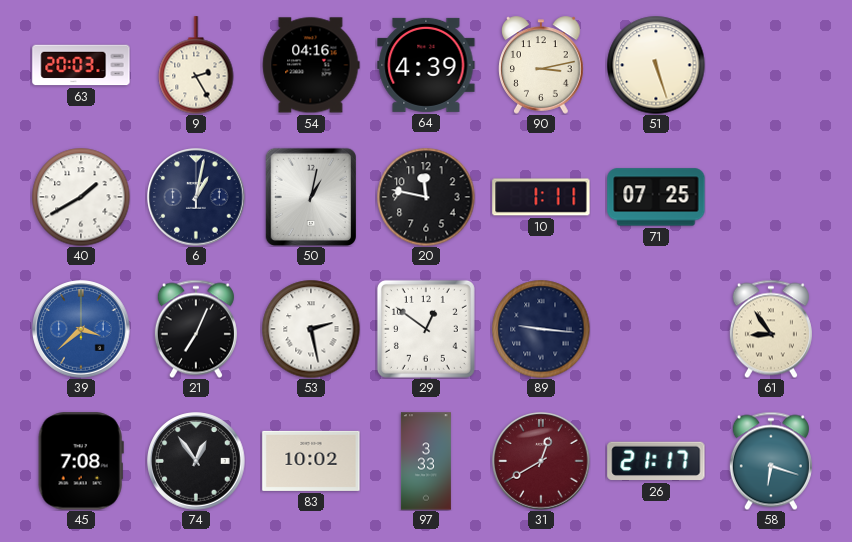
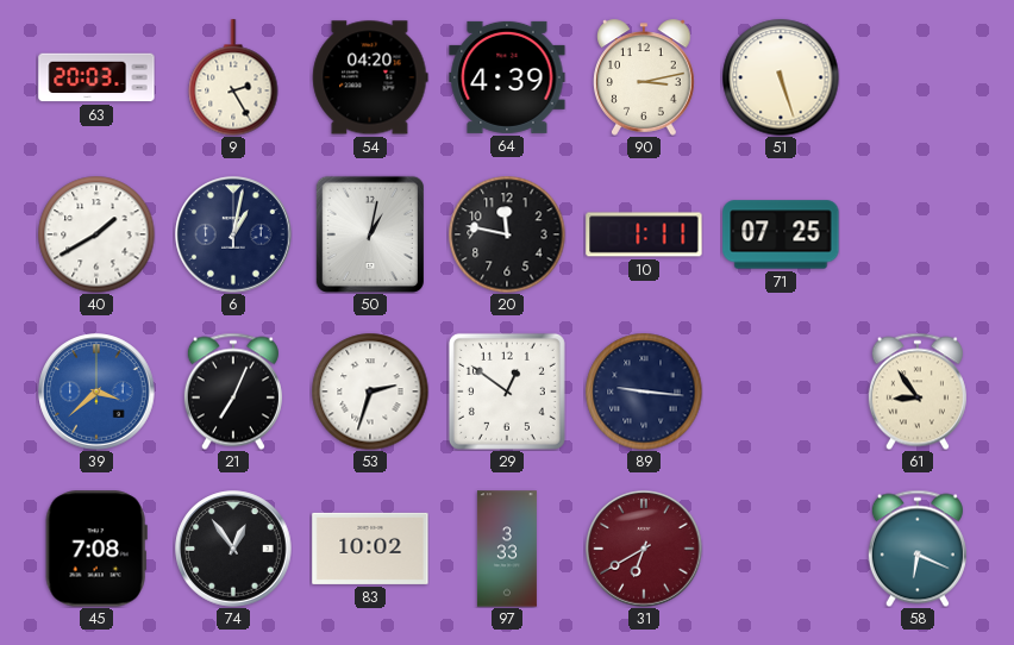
54: 04:16 -> 04:20
53: 2:28 -> 2:33
31: 12:40 -> 6:40
26: 21:17 -> none
58: 6:18 -> 6:19
